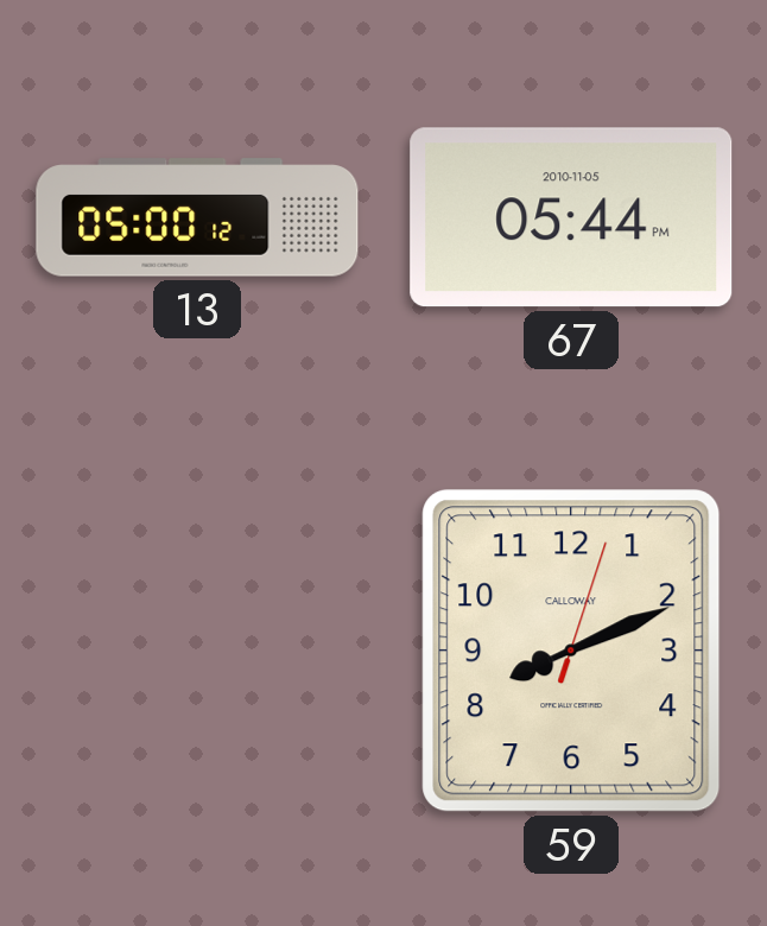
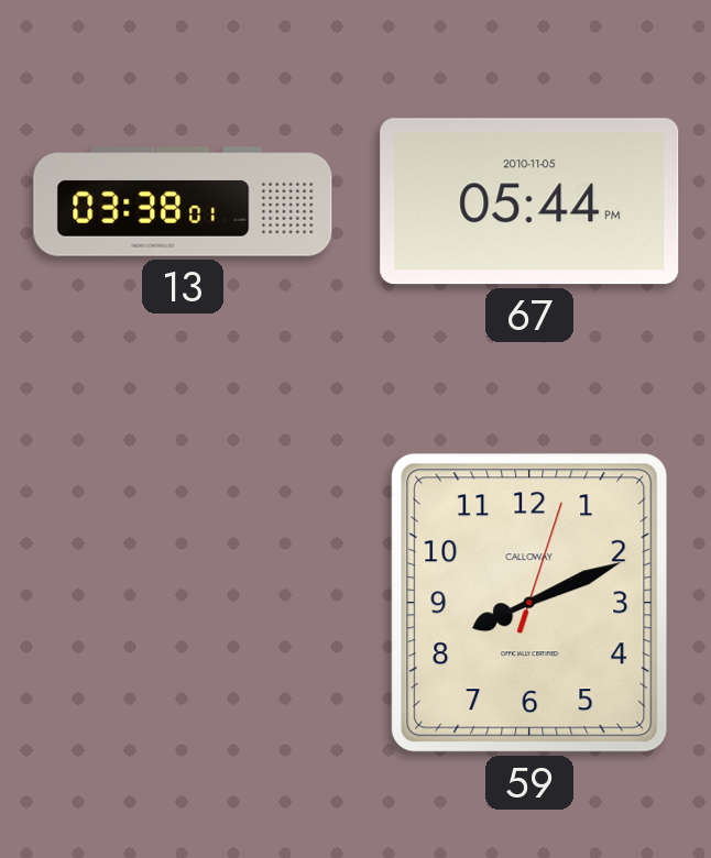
13: 05:00 -> 03:38
